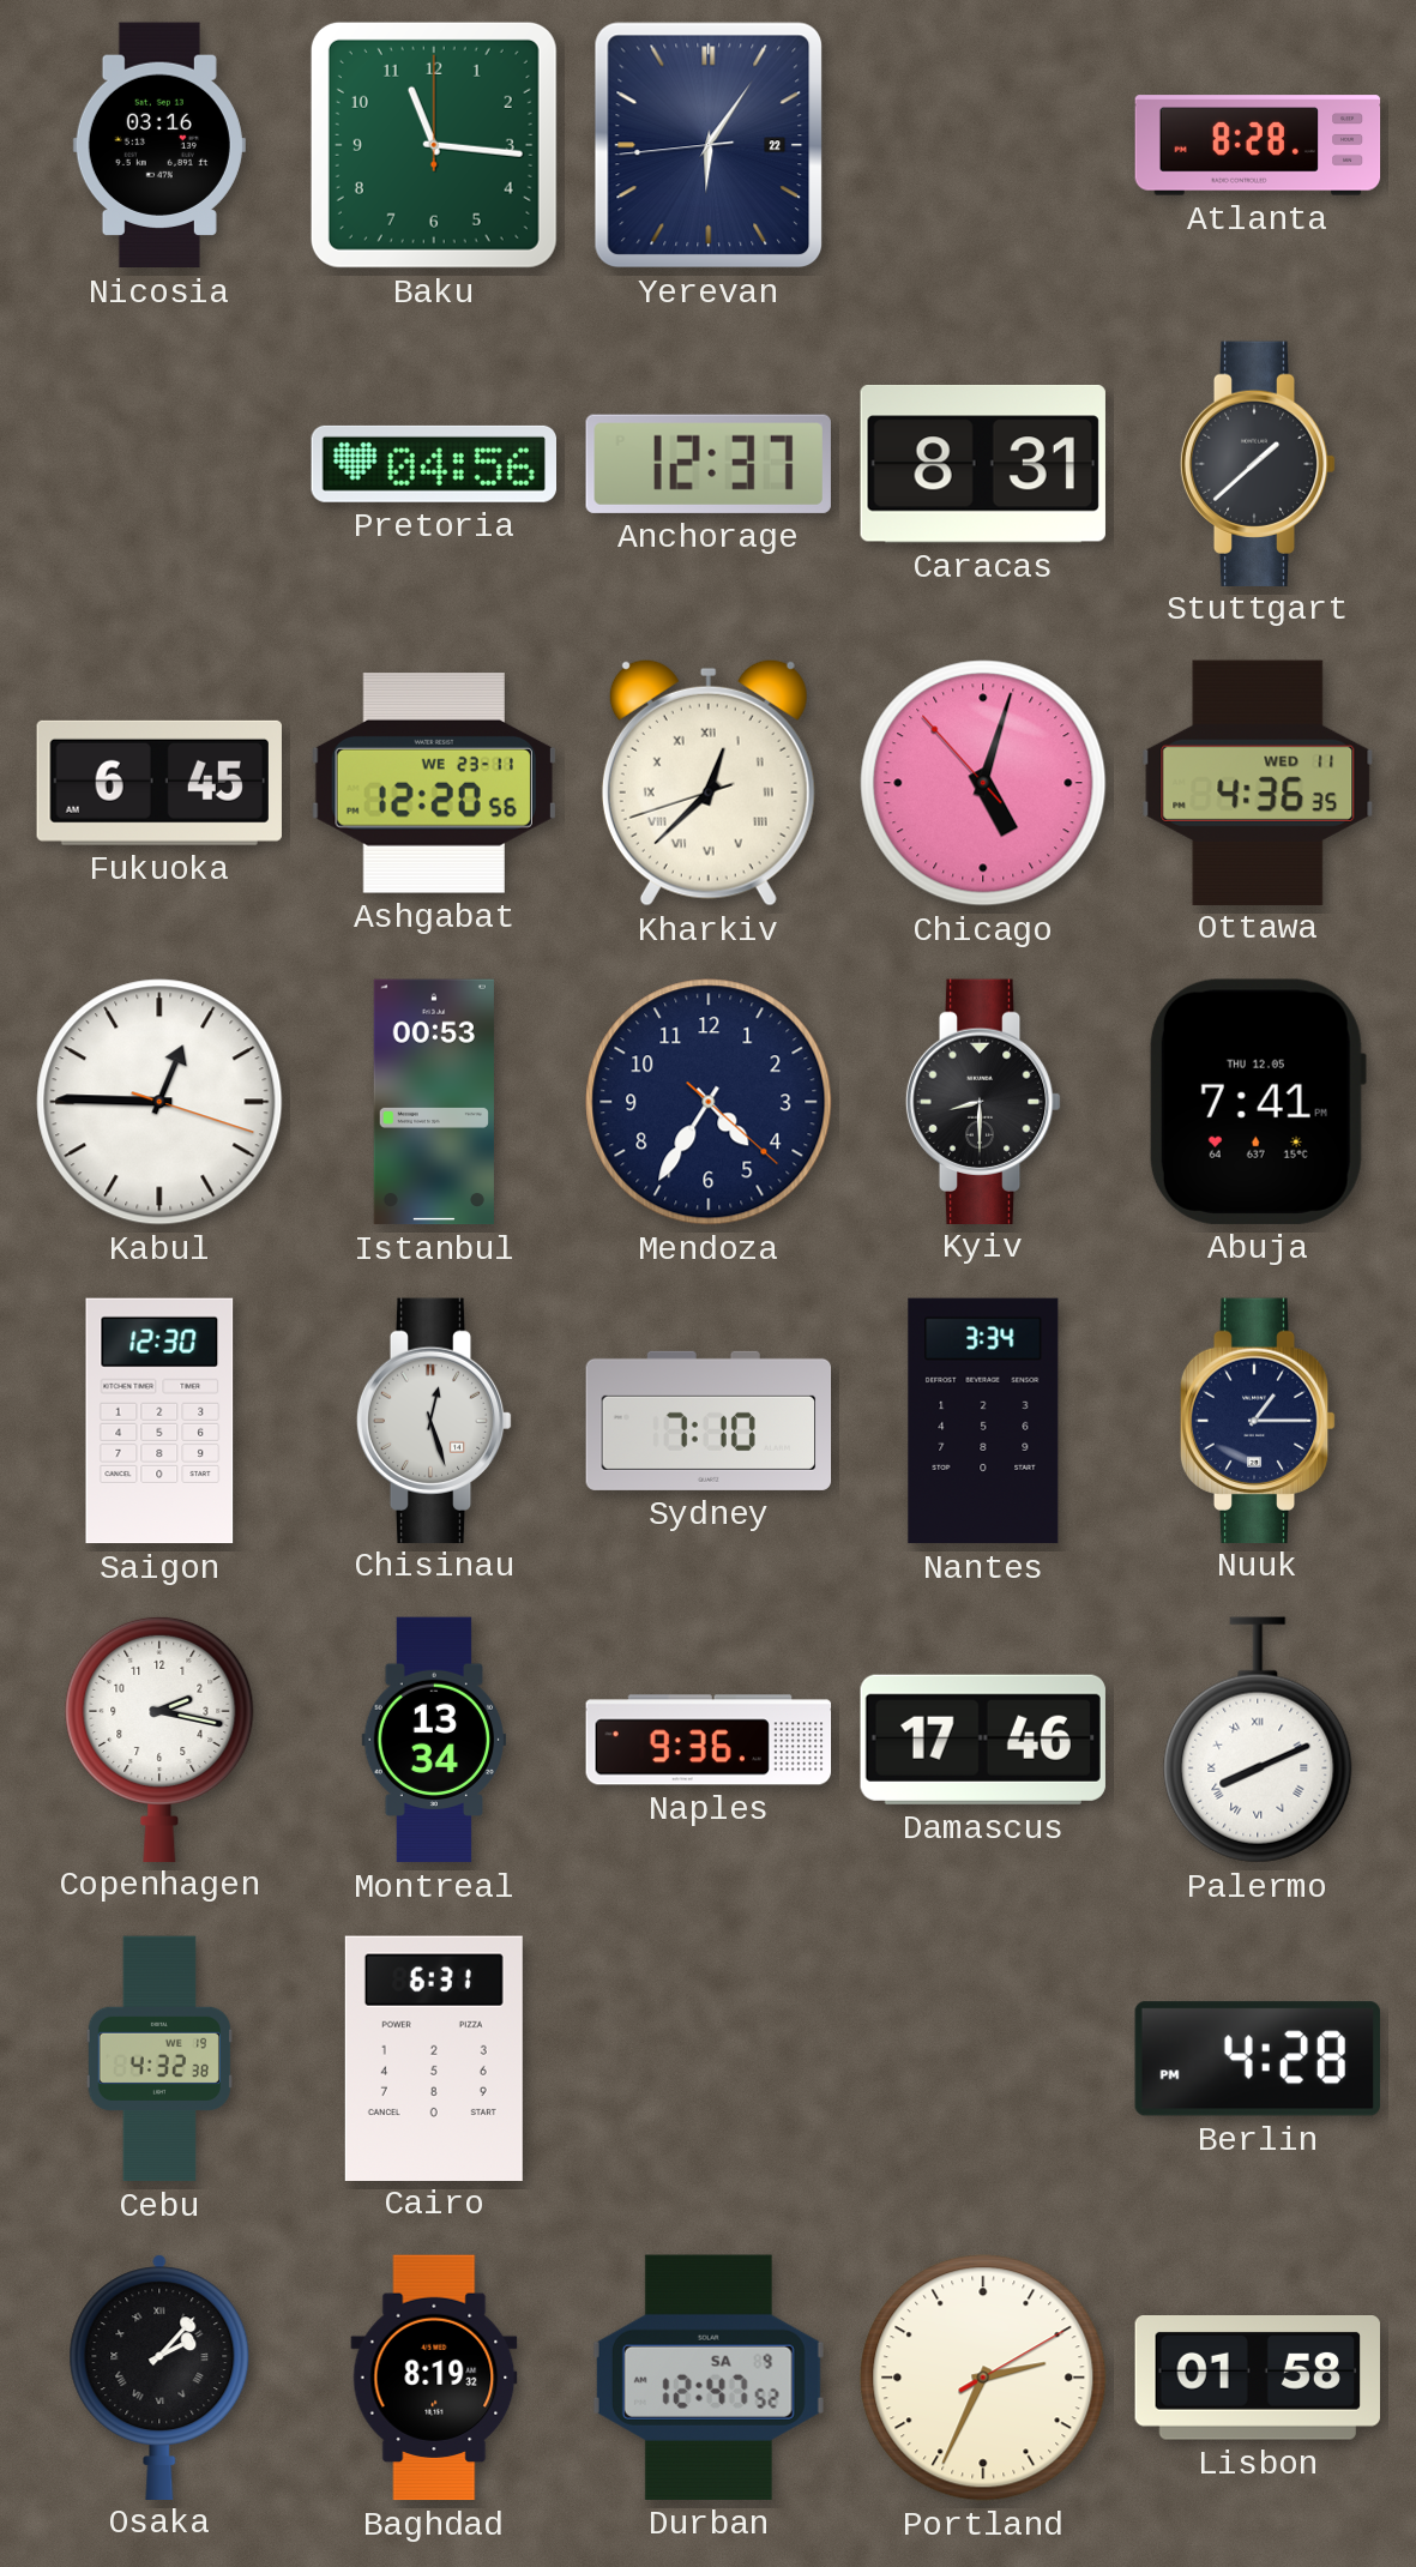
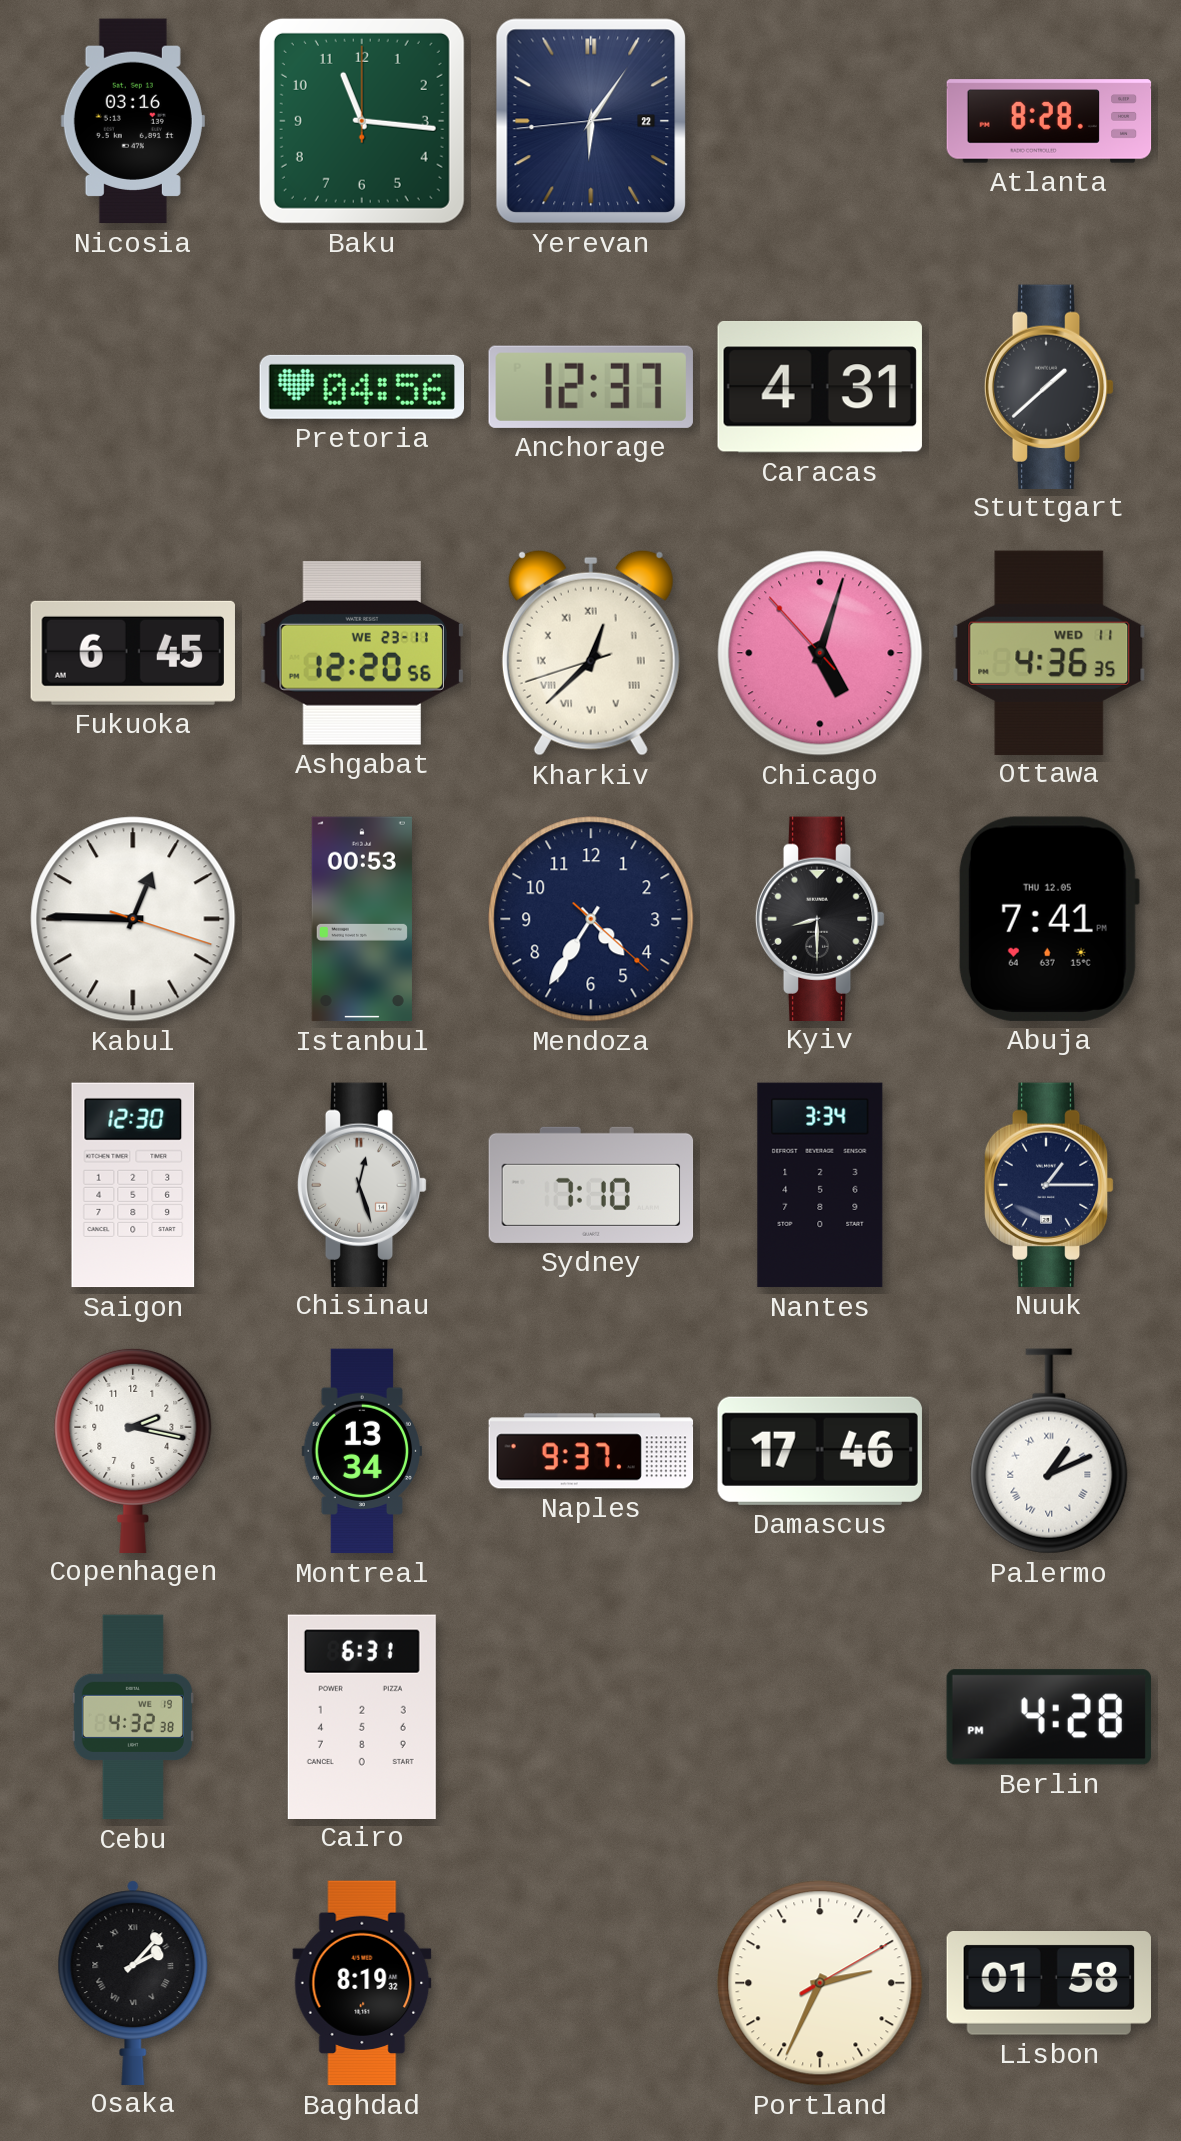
Caracas: 8:31 -> 4:31
Naples: 9:36 -> 9:37
Palermo: 8:11 -> 1:11
Durban: 12:47 -> none
